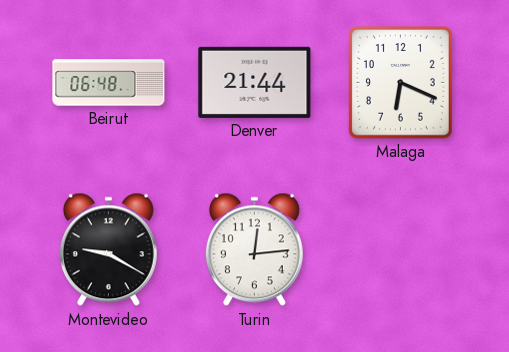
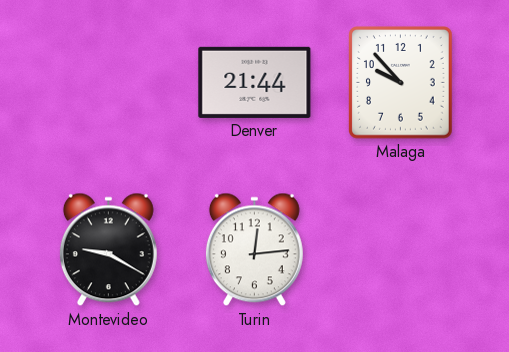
Beirut: 06:48 -> none
Malaga: 6:19 -> 9:53
